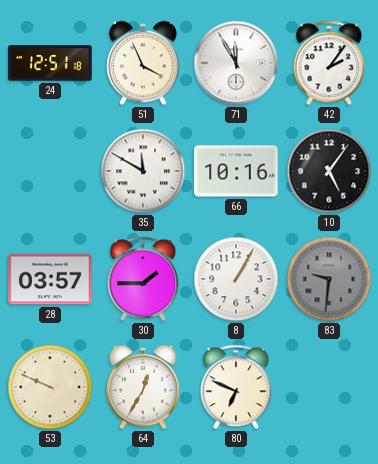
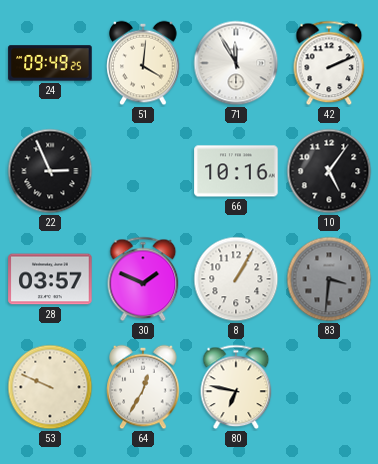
24: 12:51 -> 09:49
51: 3:56 -> 4:01
42: 2:06 -> 2:11
22: none -> 2:56
35: 11:50 -> none
30: 1:45 -> 1:49
83: 9:31 -> 3:31
80: 6:49 -> 6:47
